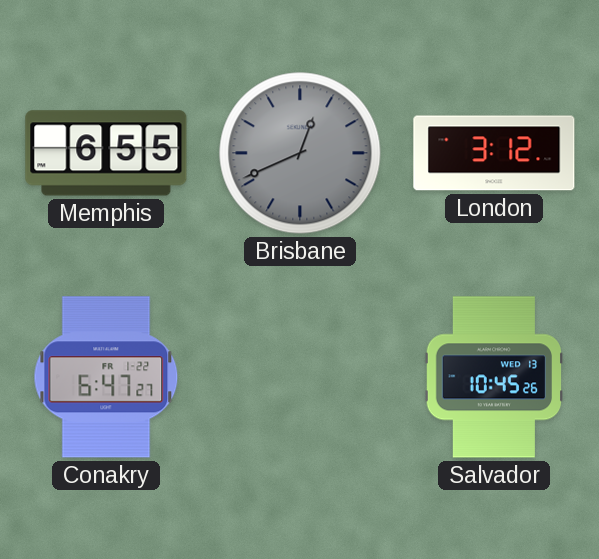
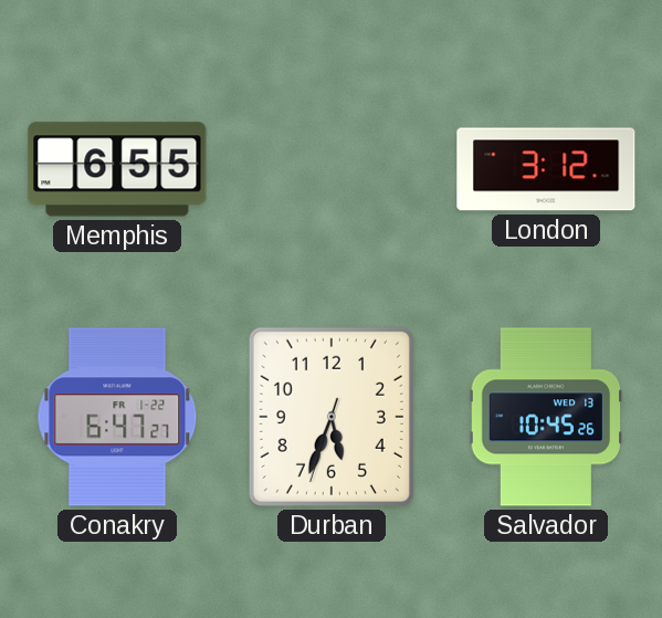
Brisbane: 12:41 -> none
Durban: none -> 5:33
